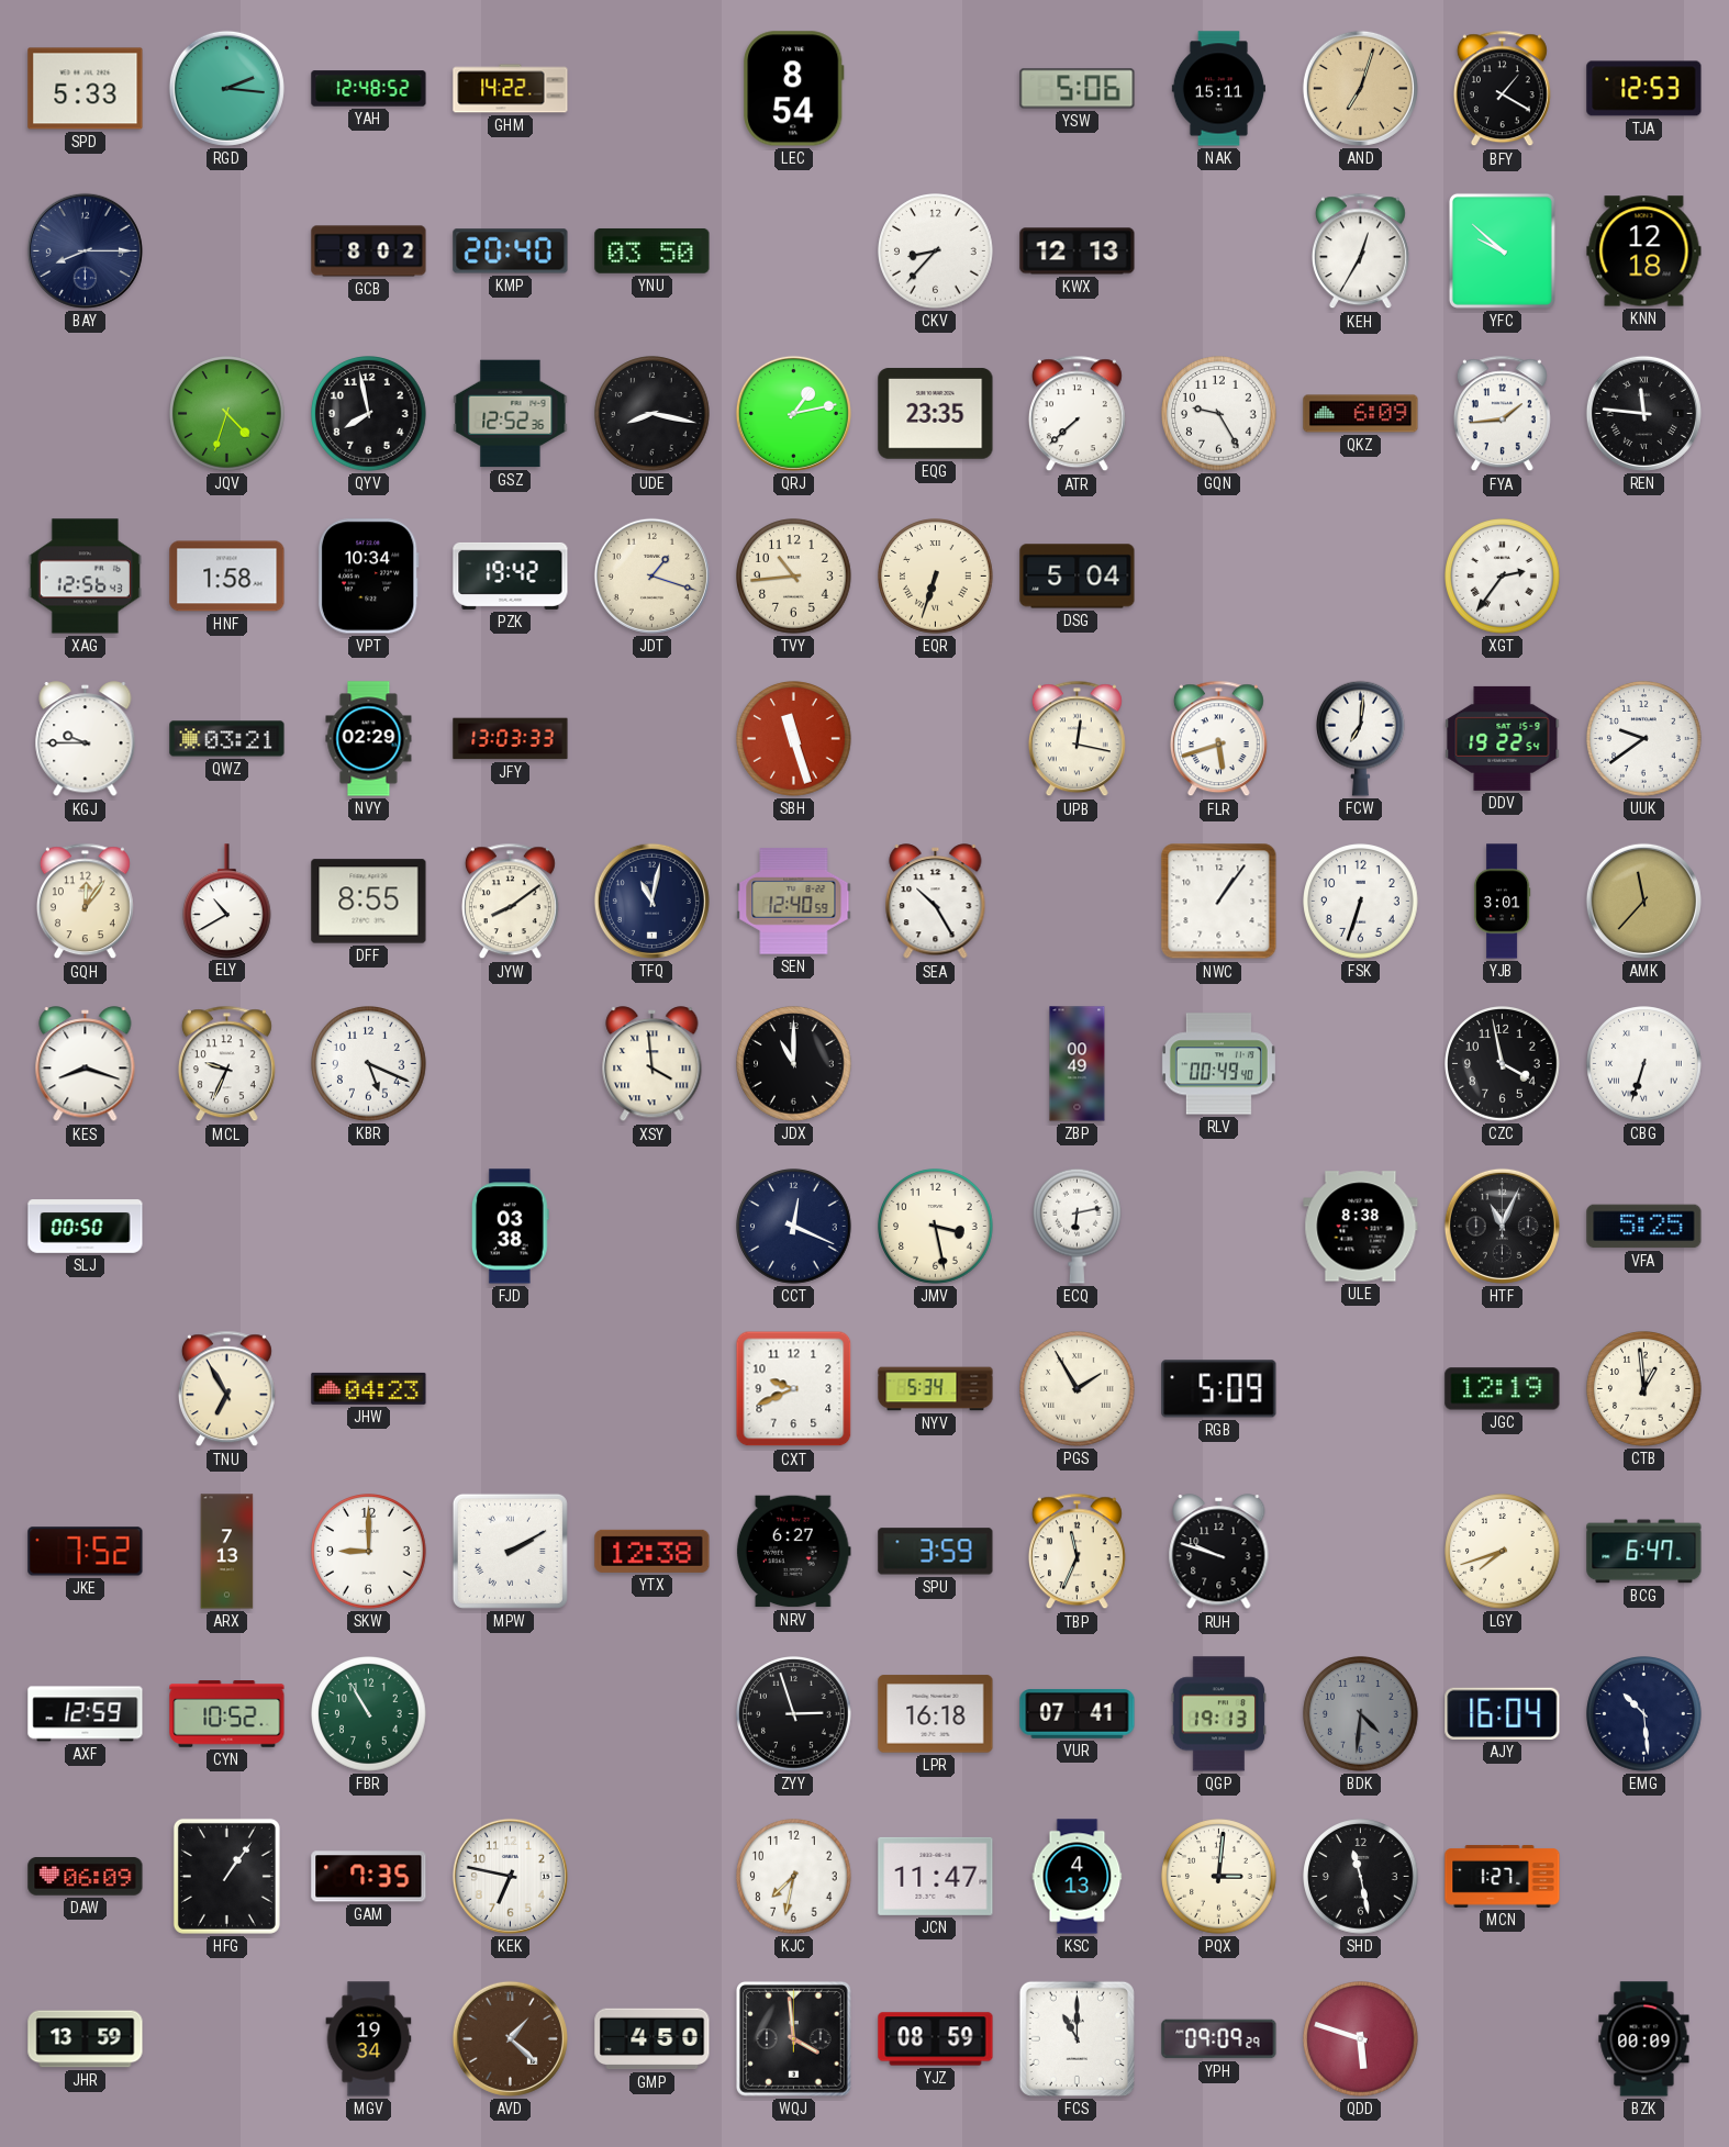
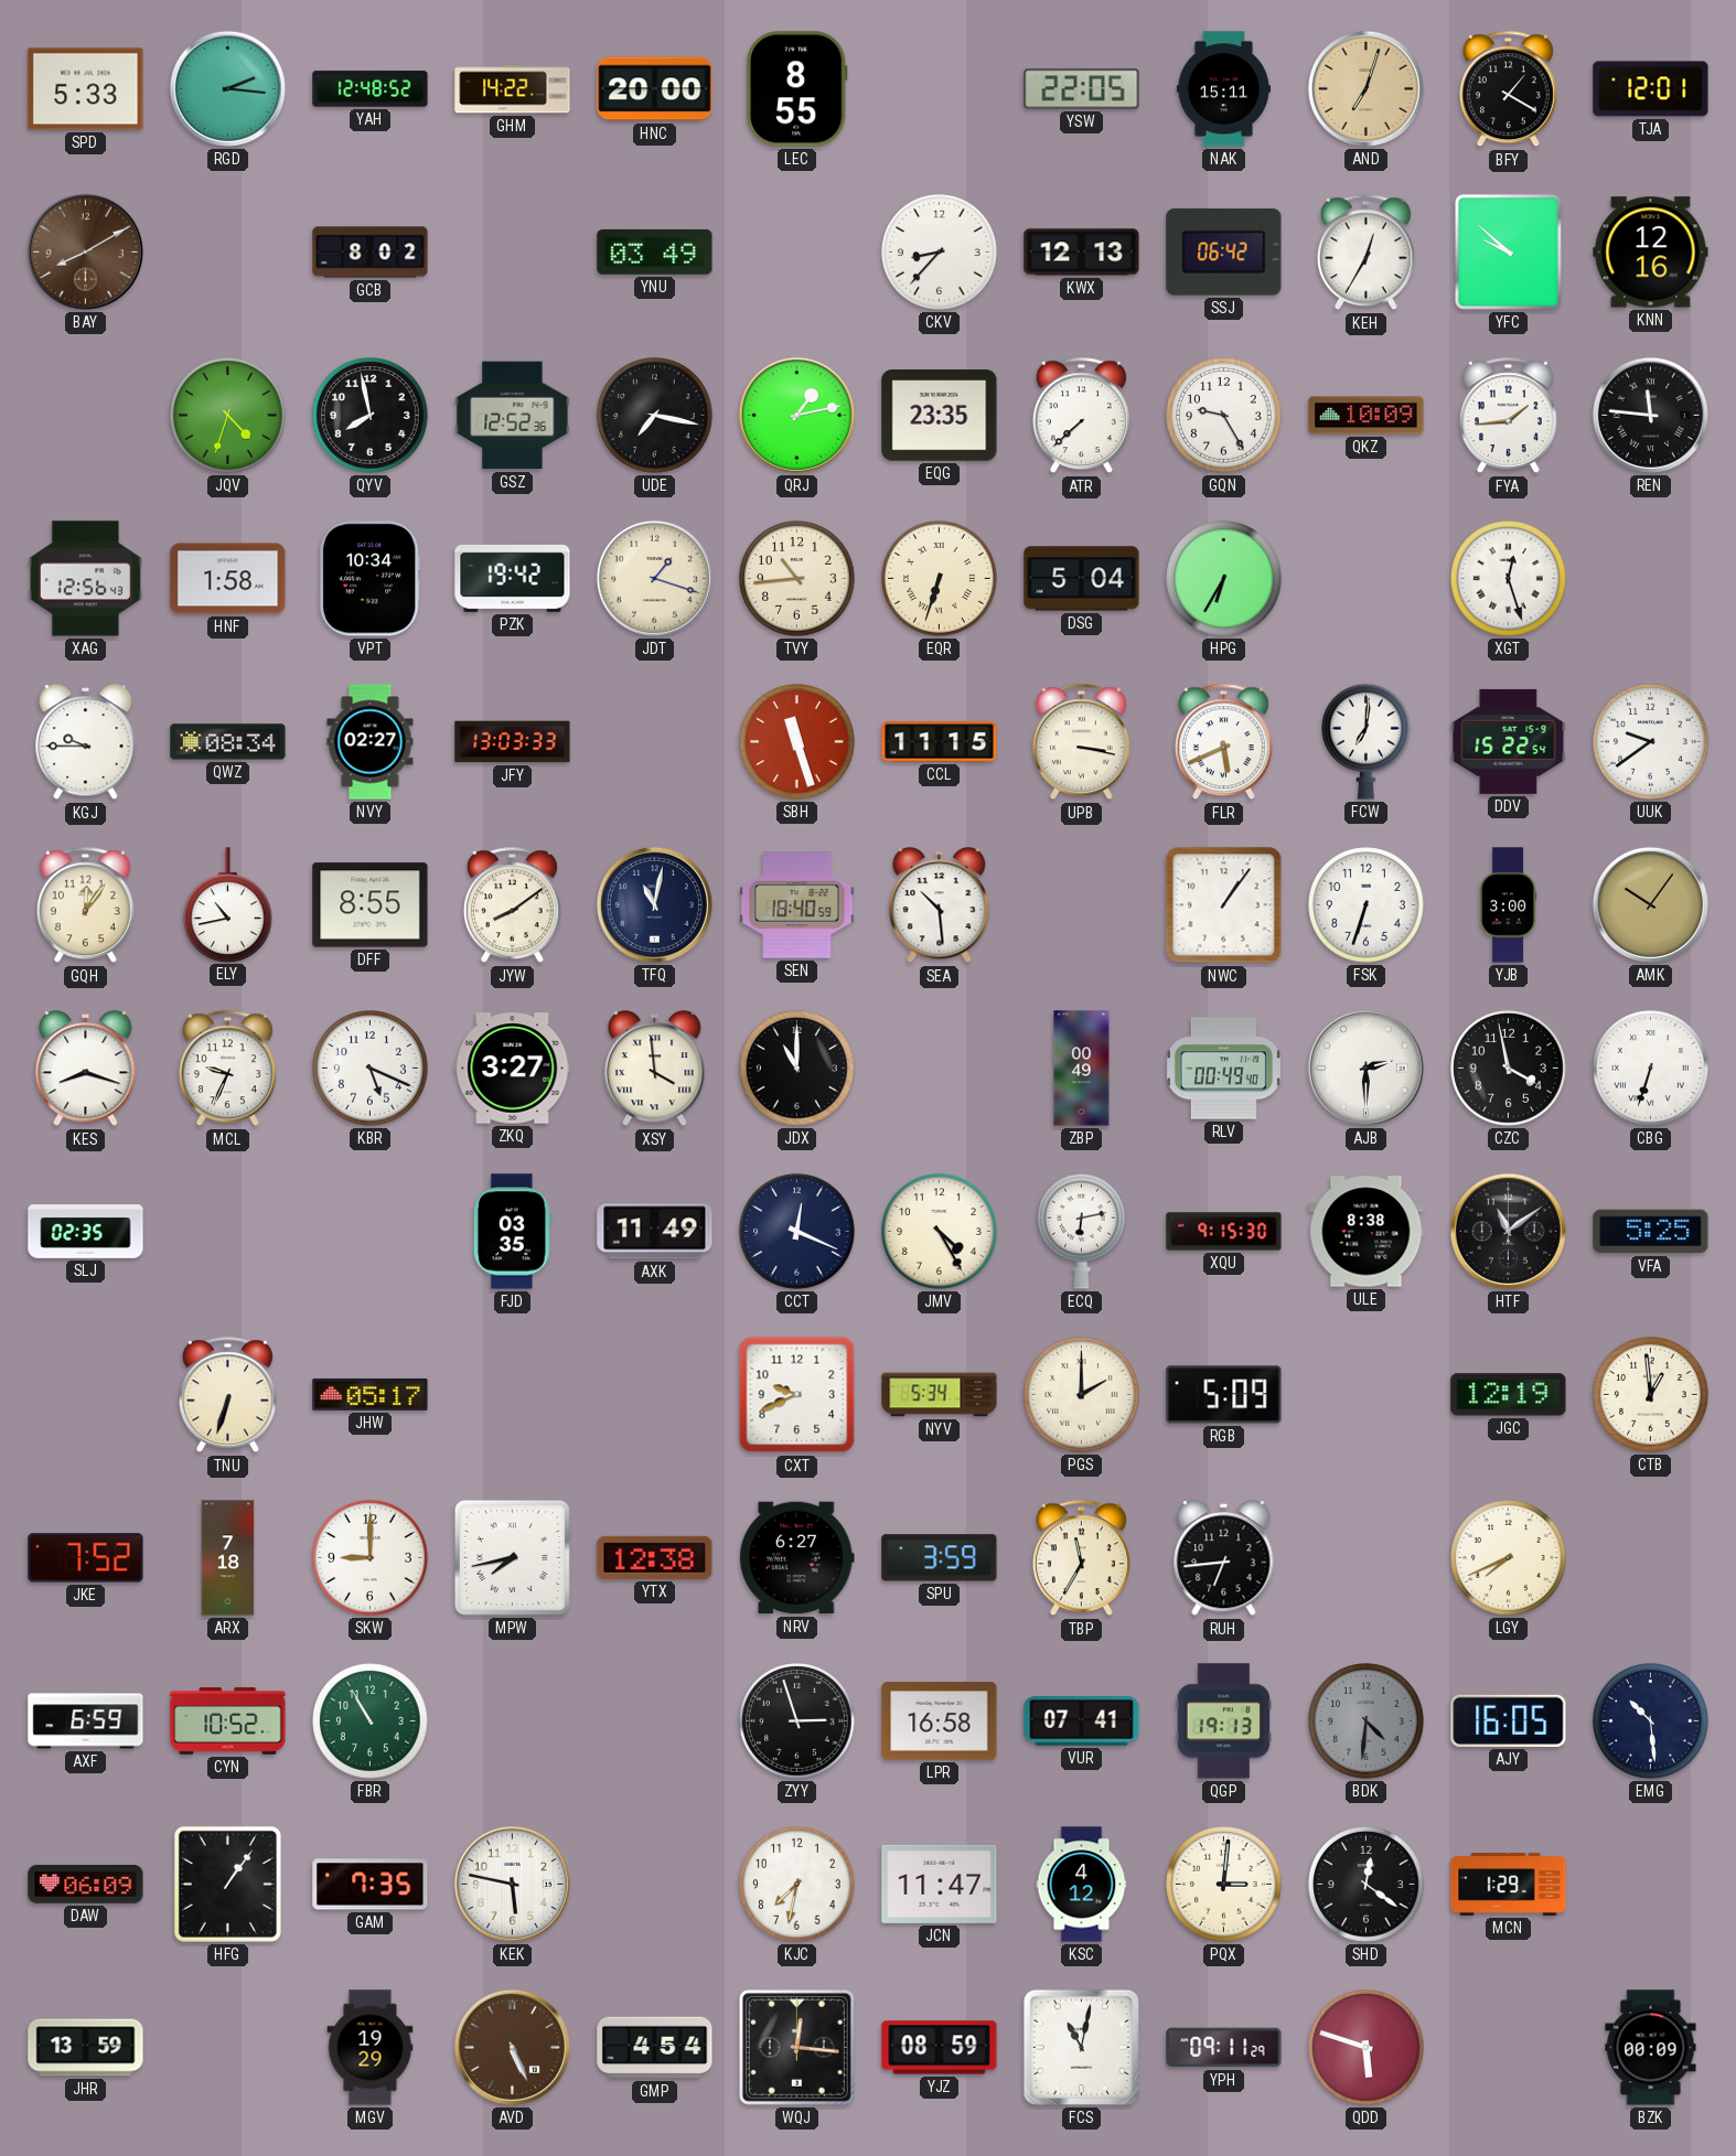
HNC: none -> 20:00
LEC: 8:54 -> 8:55
YSW: 5:06 -> 22:05
TJA: 12:53 -> 12:01
BAY: 8:15 -> 8:10
BAY dial: navy -> brown
KMP: 20:40 -> none
YNU: 03:50 -> 03:49
SSJ: none -> 06:42
KNN: 12:18 -> 12:16
UDE: 8:17 -> 7:17
QKZ: 6:09 -> 10:09
HPG: none -> 6:35
XGT: 2:36 -> 12:27
QWZ: 03:21 -> 08:34
NVY: 02:29 -> 02:27
CCL: none -> 11:15
UPB: 12:17 -> 3:17
FLR: 5:42 -> 5:41
DDV: 19:22 -> 15:22
ELY: 10:40 -> 10:43
SEN: 12:40 -> 18:40
SEA: 10:25 -> 10:29
YJB: 3:01 -> 3:00
AMK: 11:37 -> 10:06
ZKQ: none -> 3:27
AJB: none -> 2:30
SLJ: 00:50 -> 02:35
FJD: 03:38 -> 03:35
AXK: none -> 11:49
JMV: 3:28 -> 4:25
XQU: none -> 9:15
HTF: 11:04 -> 11:09
TNU: 6:55 -> 6:33
JHW: 04:23 -> 05:17
PGS: 1:55 -> 2:00
ARX: 7:13 -> 7:18
MPW: 2:10 -> 7:43
TBP: 11:34 -> 11:35
RUH: 9:48 -> 6:44
LGY: 7:42 -> 7:41
BCG: 6:47 -> none
AXF: 12:59 -> 6:59
LPR: 16:18 -> 16:58
AJY: 16:04 -> 16:05
KEK: 6:47 -> 5:47
KSC: 4:13 -> 4:12
SHD: 11:28 -> 12:21
MCN: 1:27 -> 1:29
MGV: 19:34 -> 19:29
AVD: 1:22 -> 5:26
GMP: 4:50 -> 4:54
WQJ: 3:59 -> 12:16
FCS: 11:00 -> 11:02
YPH: 09:09 -> 09:11
